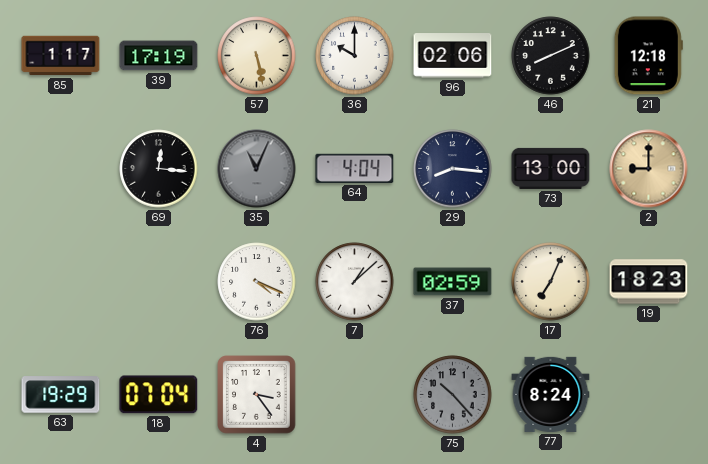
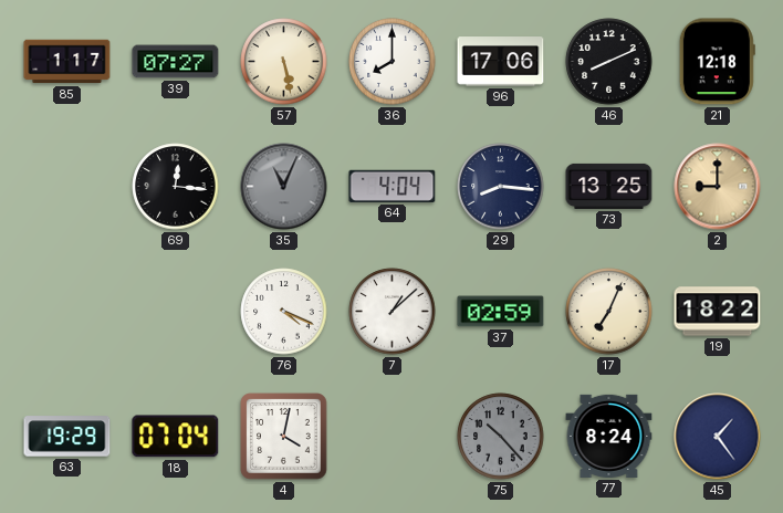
39: 17:19 -> 07:27
36: 10:00 -> 8:00
96: 02:06 -> 17:06
73: 13:00 -> 13:25
19: 18:23 -> 18:22
4: 3:24 -> 4:02
45: none -> 1:24
